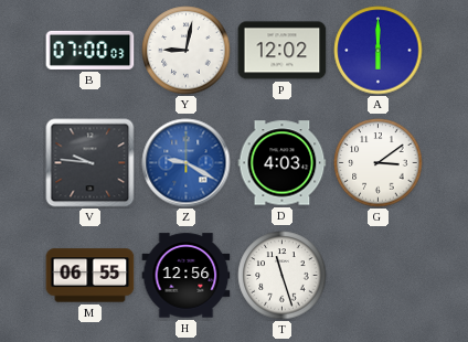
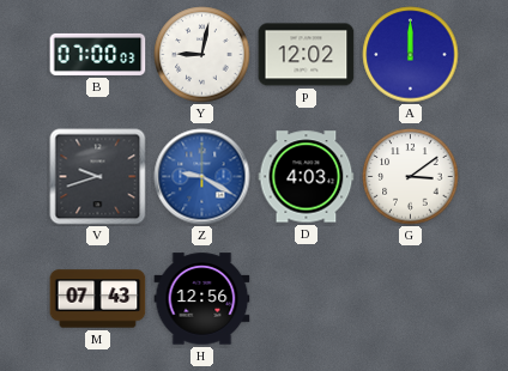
A: 6:00 -> 12:00
V: 9:46 -> 9:42
M: 06:55 -> 07:43
T: 11:27 -> none
